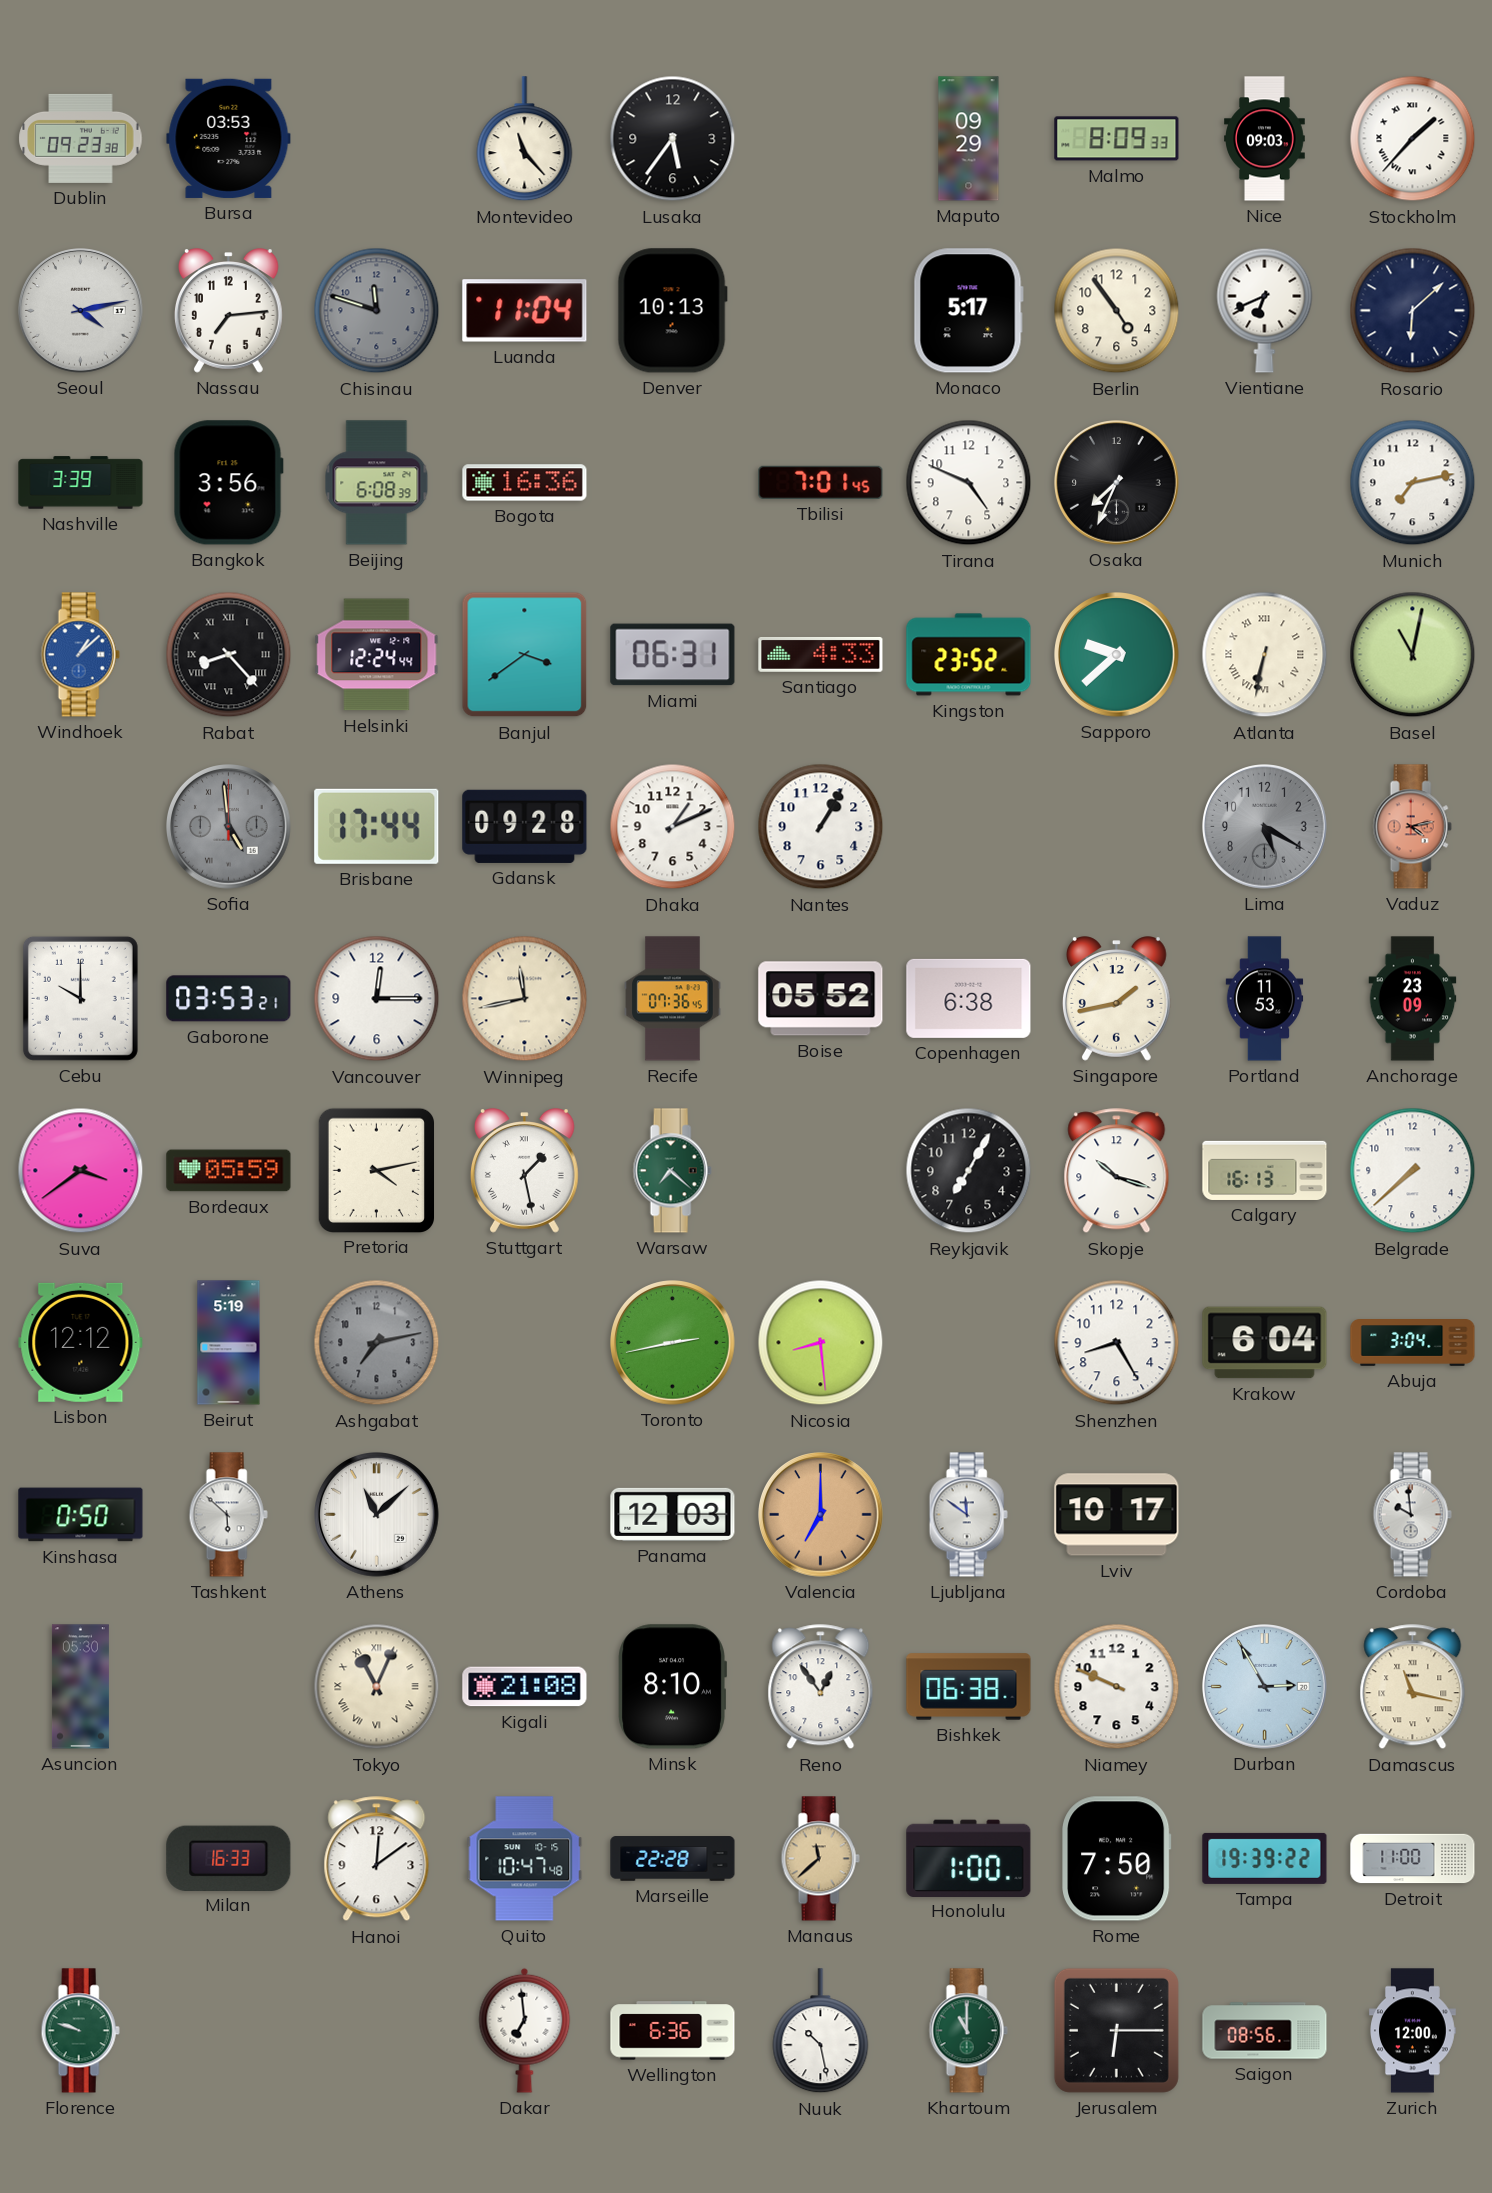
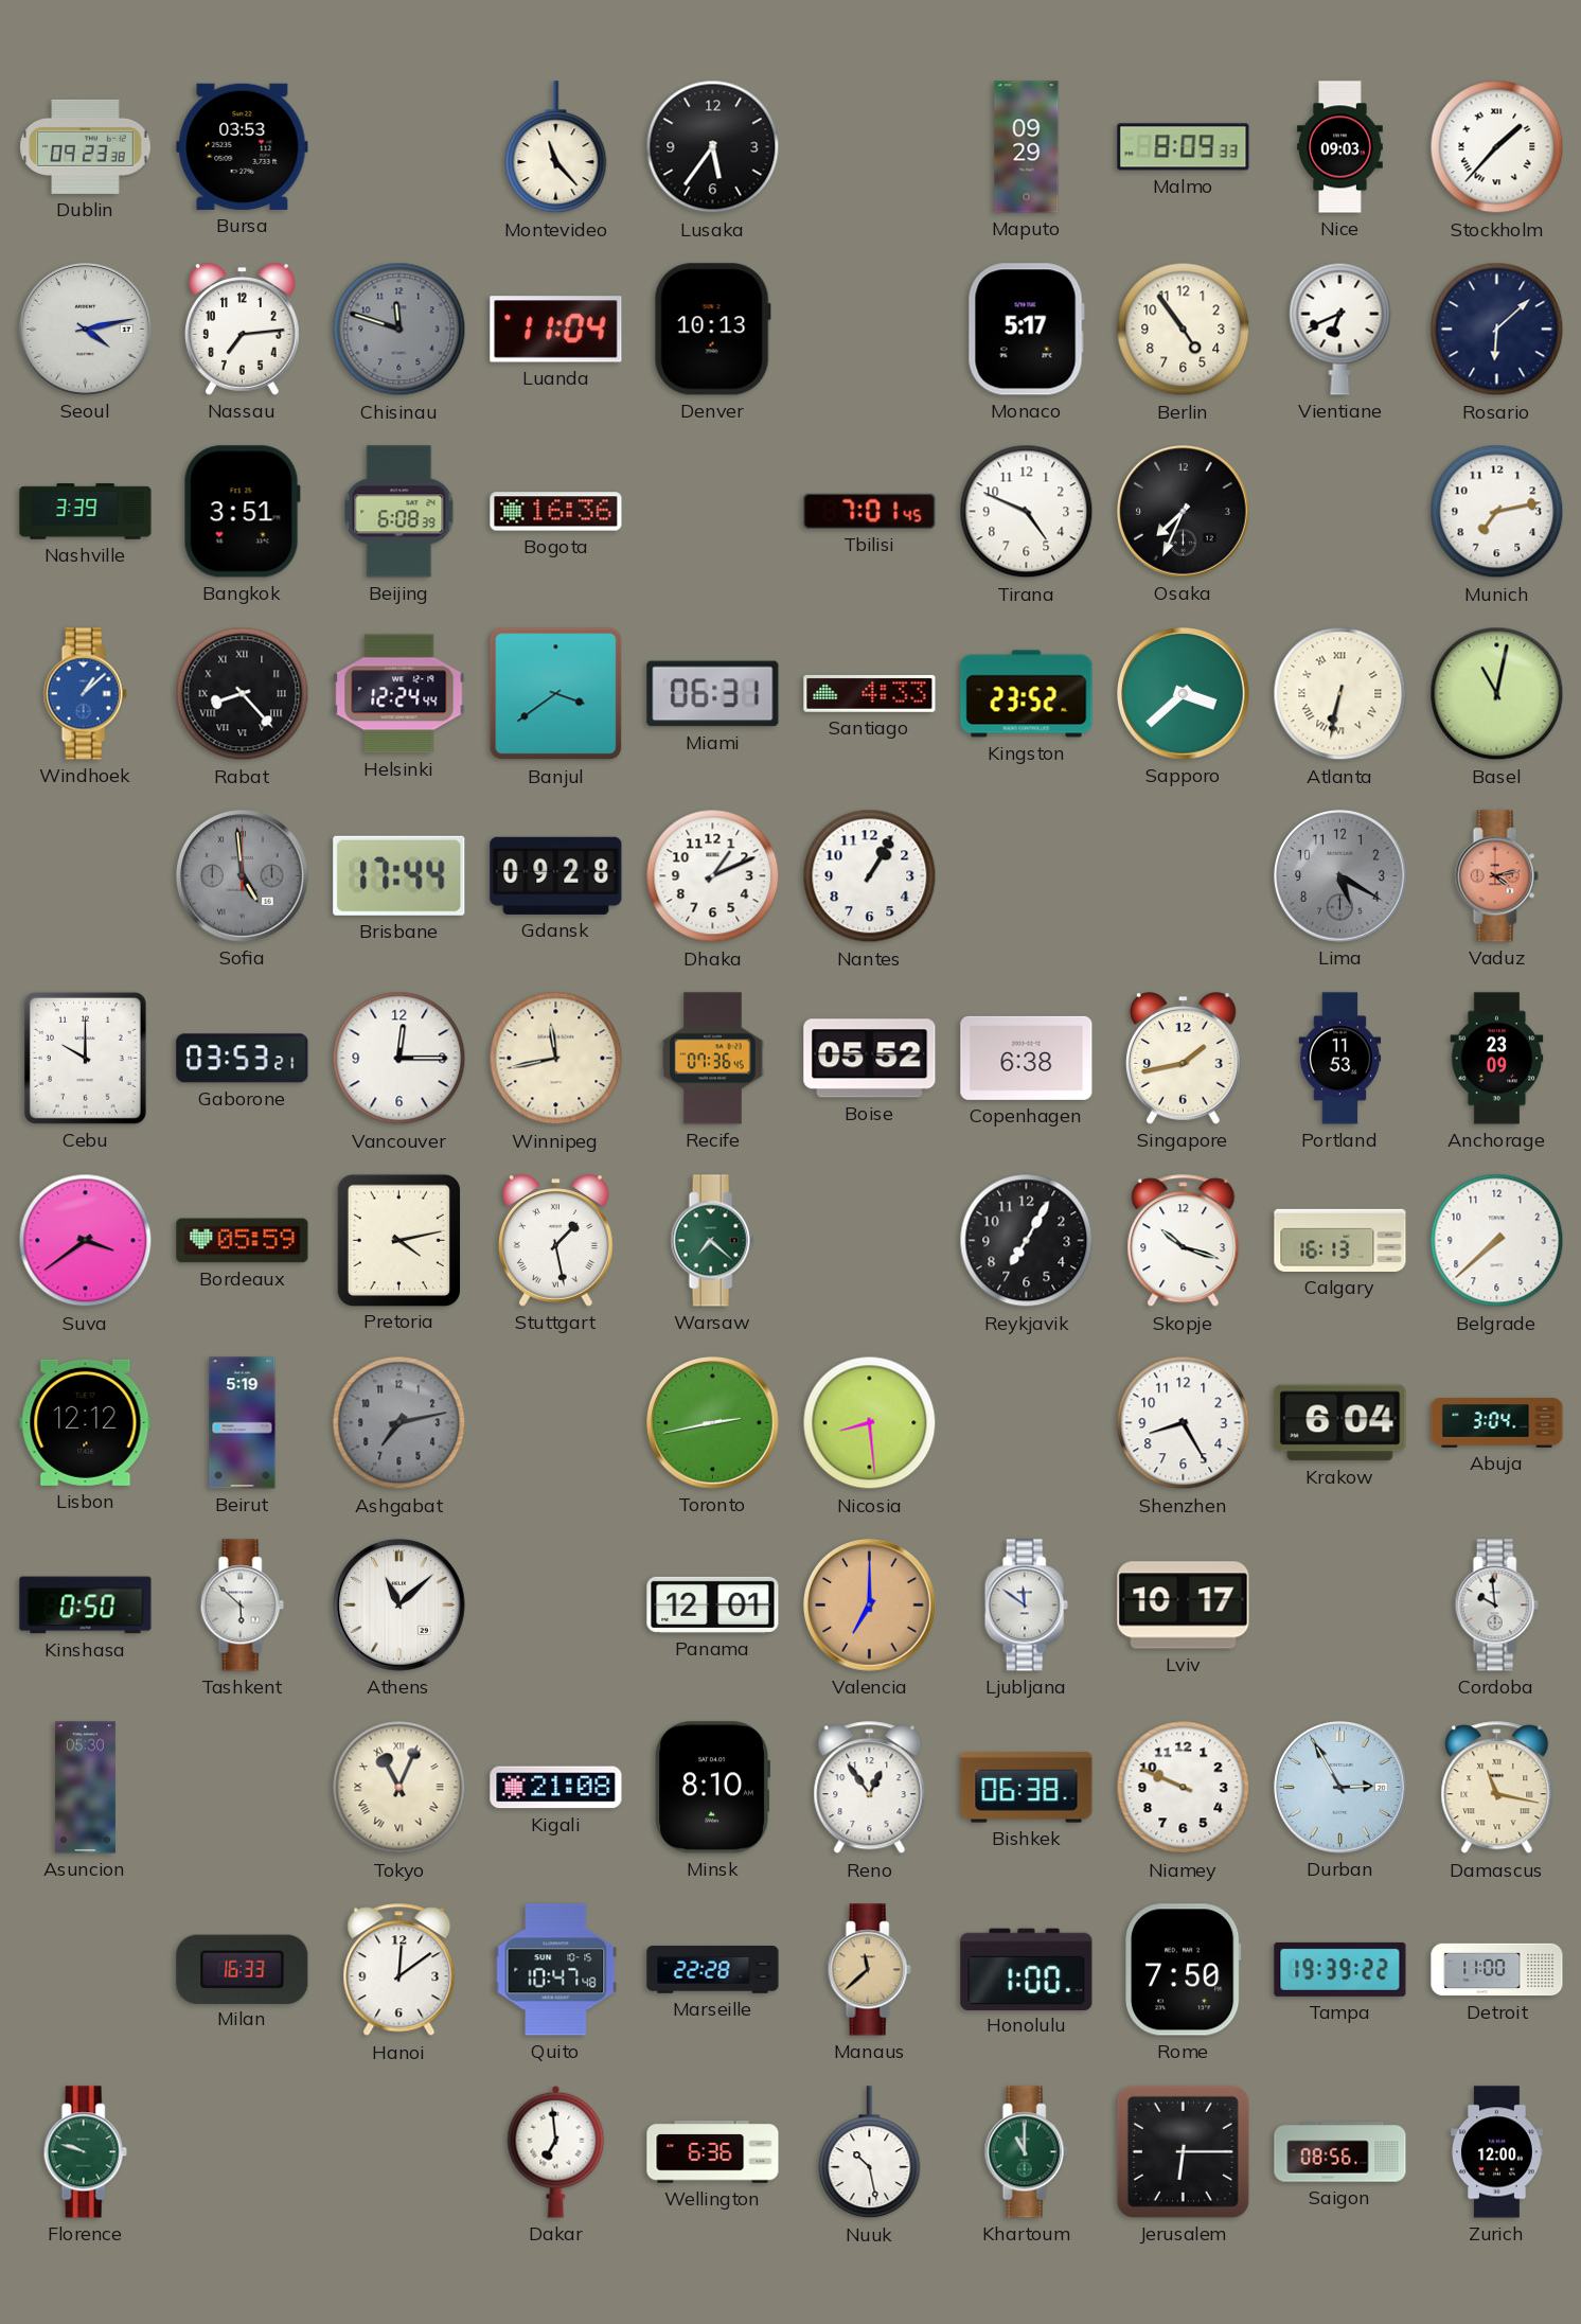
Bangkok: 3:56 -> 3:51
Sapporo: 9:38 -> 3:38
Panama: 12:03 -> 12:01
